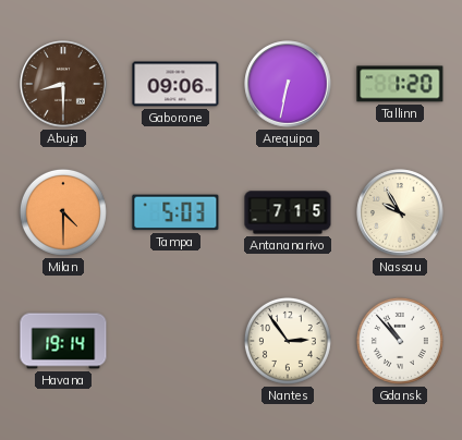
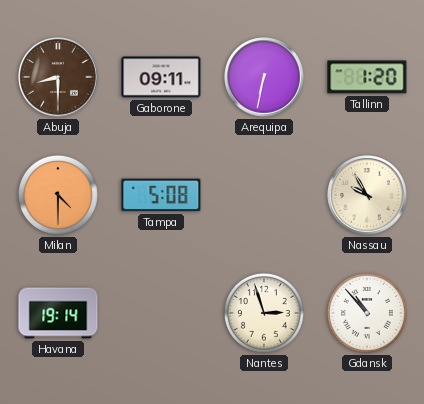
Gaborone: 09:06 -> 09:11
Tampa: 5:03 -> 5:08
Antananarivo: 7:15 -> none
Nantes: 2:54 -> 2:57
